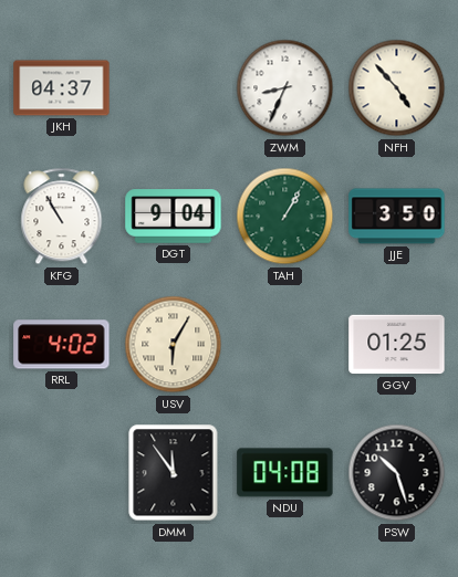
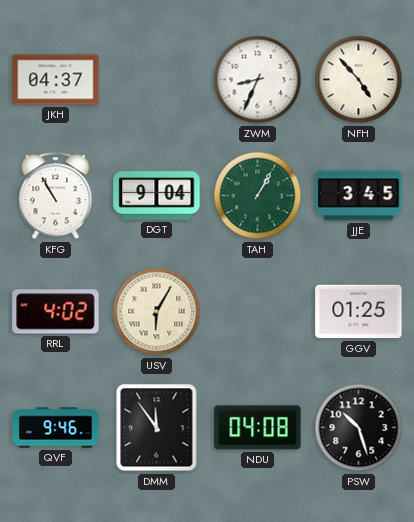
JJE: 3:50 -> 3:45
QVF: none -> 9:46
